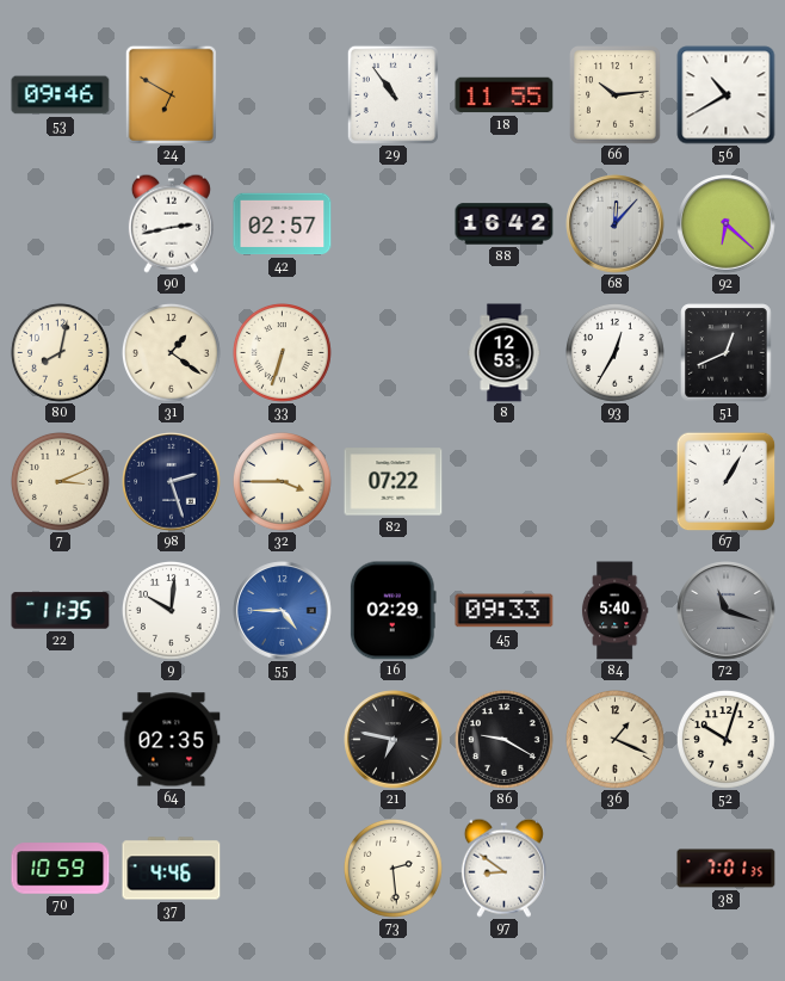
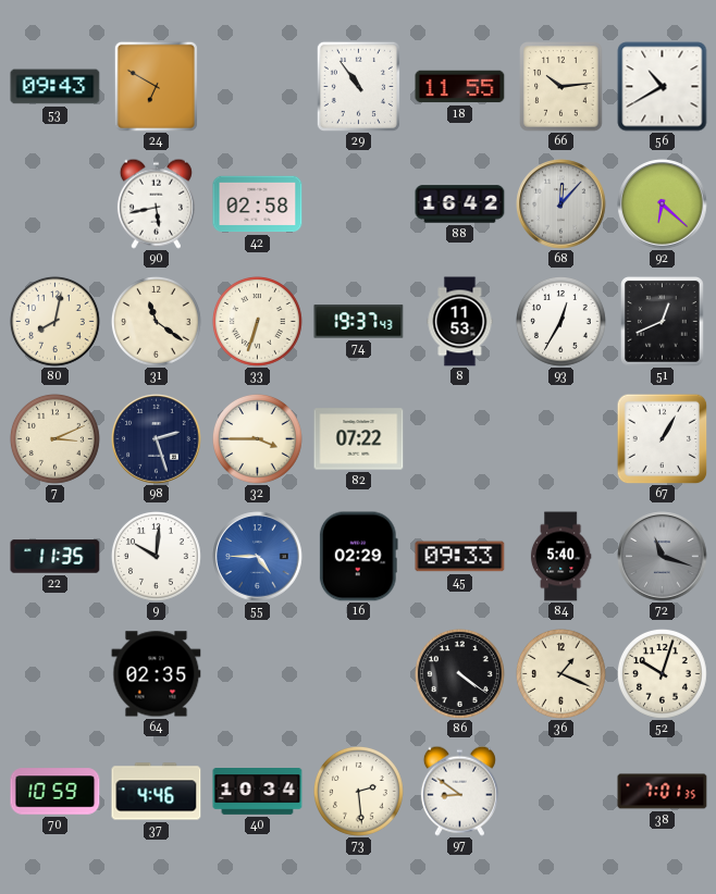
53: 09:46 -> 09:43
90: 2:43 -> 5:43
42: 02:57 -> 02:58
31: 1:21 -> 11:21
74: none -> 19:37
8: 12:53 -> 11:53
21: 6:47 -> none
86: 9:20 -> 4:21
40: none -> 10:34
